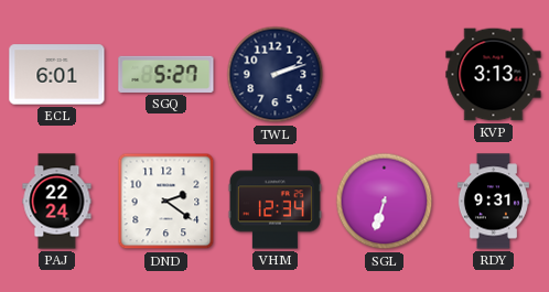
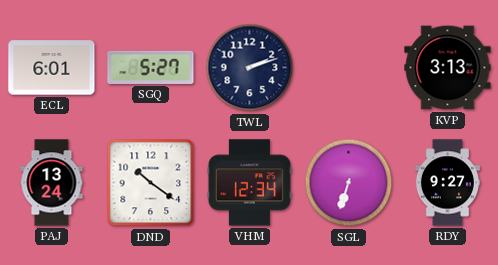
PAJ: 22:24 -> 13:24
DND: 2:21 -> 10:21
RDY: 9:31 -> 9:27
